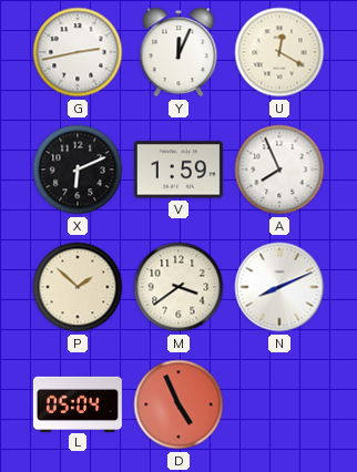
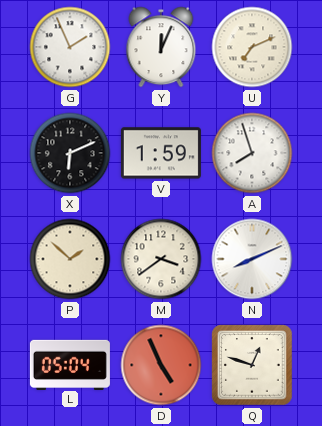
G: 2:43 -> 1:56
U: 12:20 -> 7:11
A: 7:56 -> 7:57
Q: none -> 12:48
